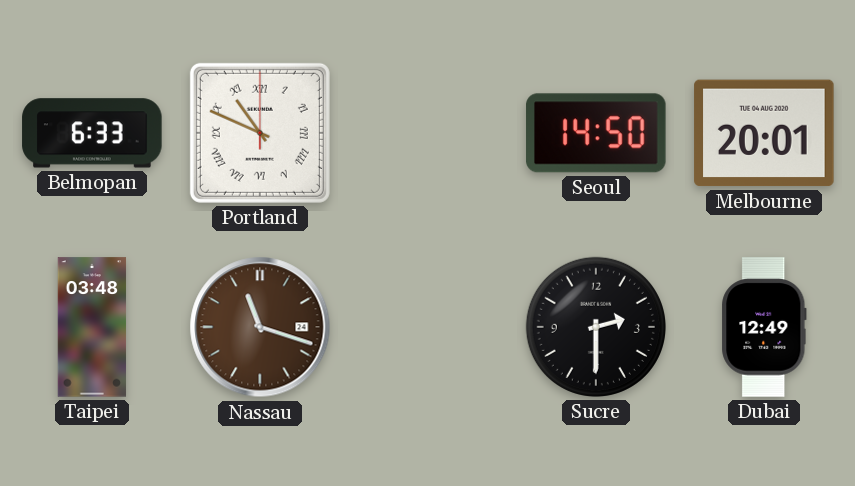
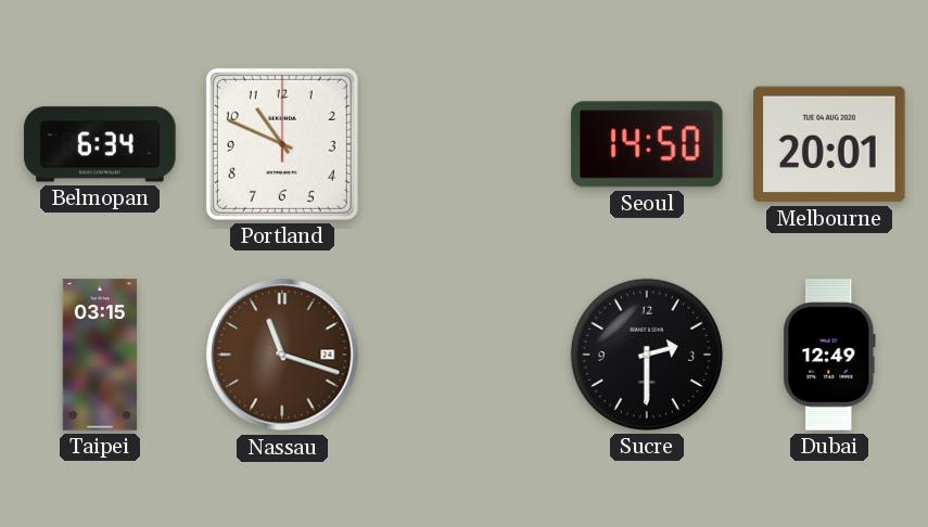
Belmopan: 6:33 -> 6:34
Portland numerals: Roman -> Arabic
Taipei: 03:48 -> 03:15
